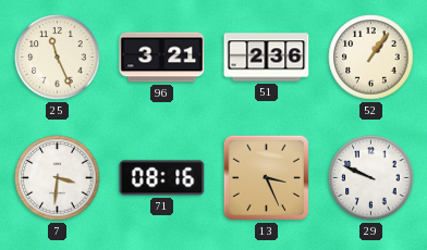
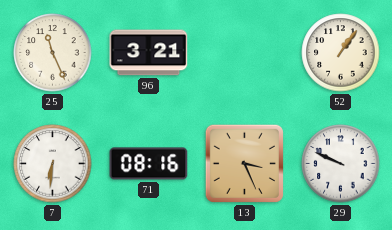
51: 2:36 -> none
7: 3:31 -> 6:31
